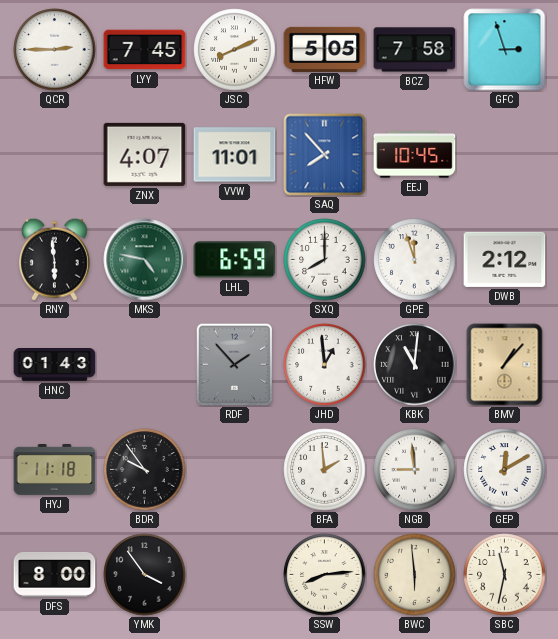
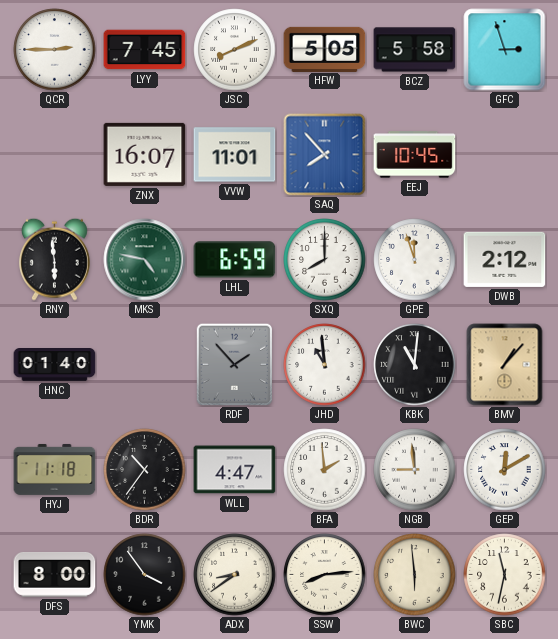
BCZ: 7:58 -> 5:58
ZNX: 4:07 -> 16:07
HNC: 01:43 -> 01:40
JHD: 12:59 -> 10:59
BDR: 9:54 -> 10:36
WLL: none -> 4:47
ADX: none -> 8:39
